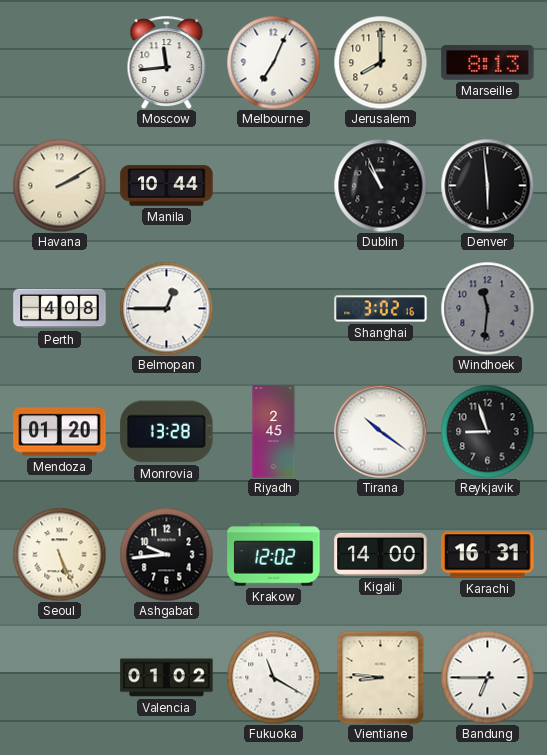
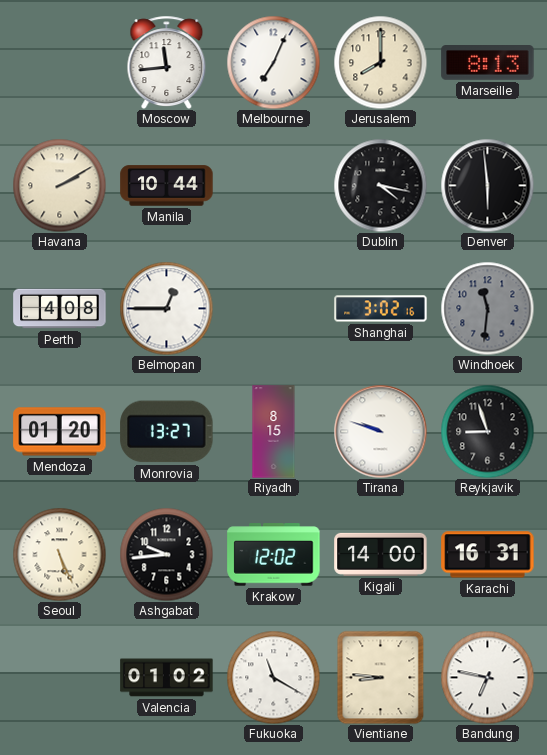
Dublin: 10:56 -> 4:17
Monrovia: 13:28 -> 13:27
Riyadh: 2:45 -> 8:15
Tirana: 10:21 -> 9:48
Bandung: 6:45 -> 6:47
